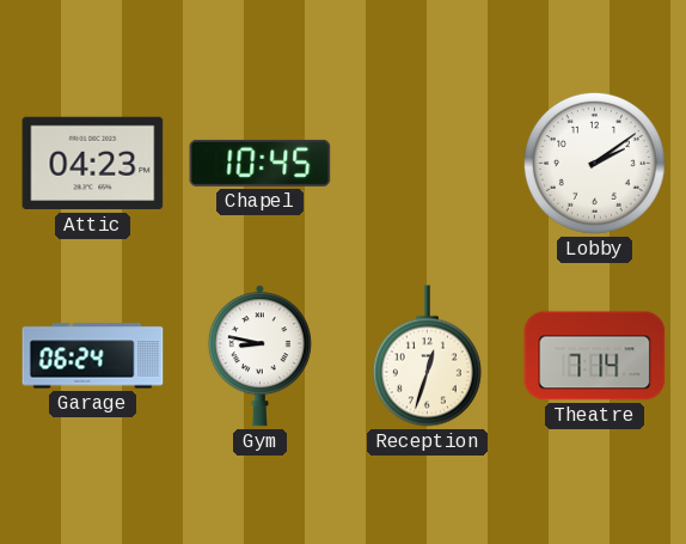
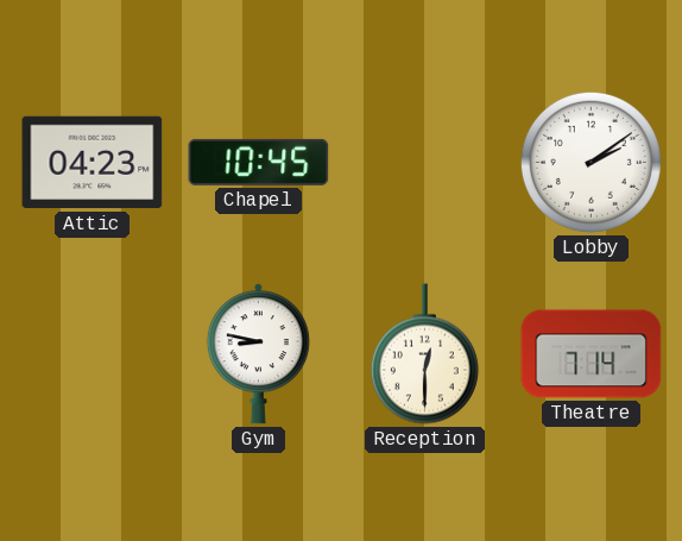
Garage: 06:24 -> none
Reception: 12:33 -> 12:30
